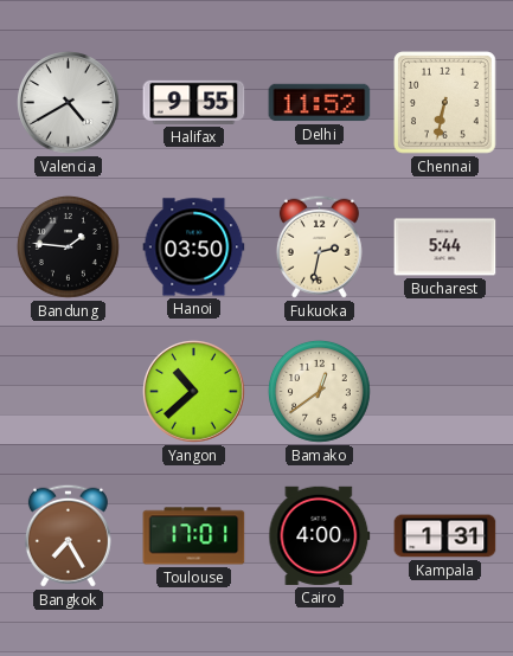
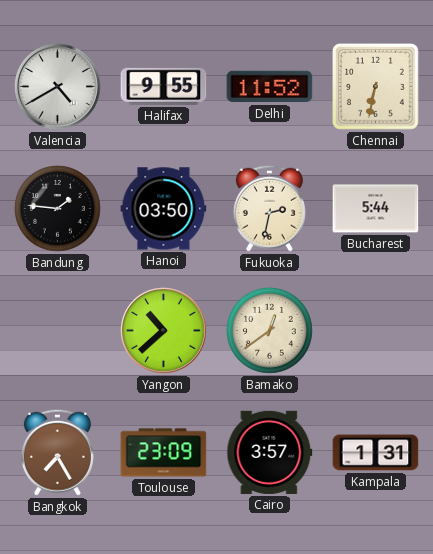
Toulouse: 17:01 -> 23:09
Cairo: 4:00 -> 3:57
